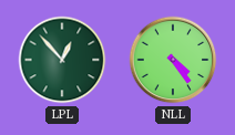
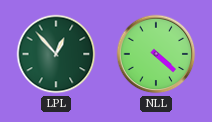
NLL: 4:24 -> 4:22
